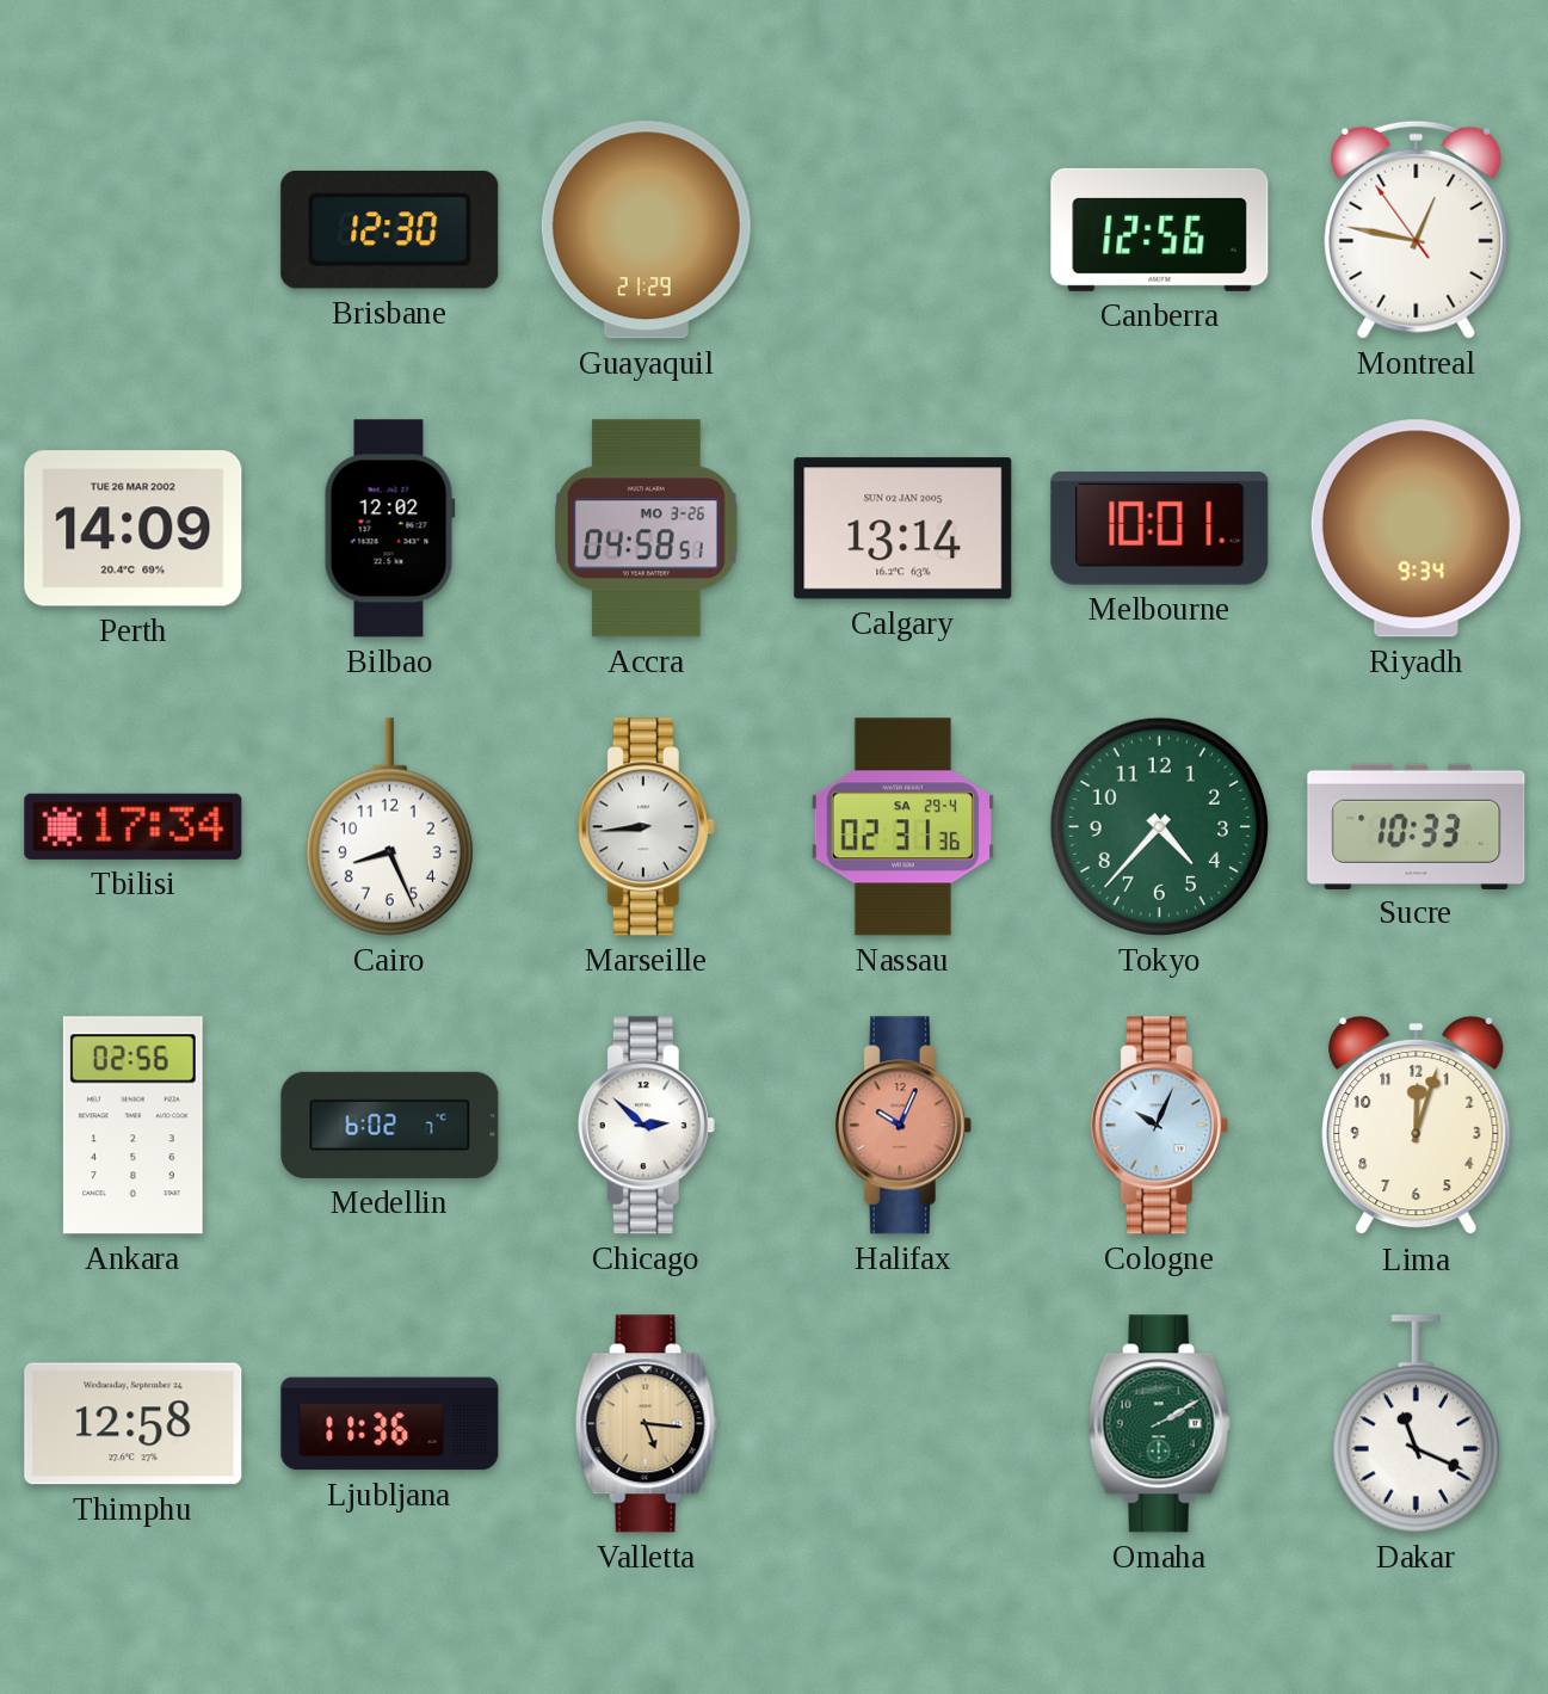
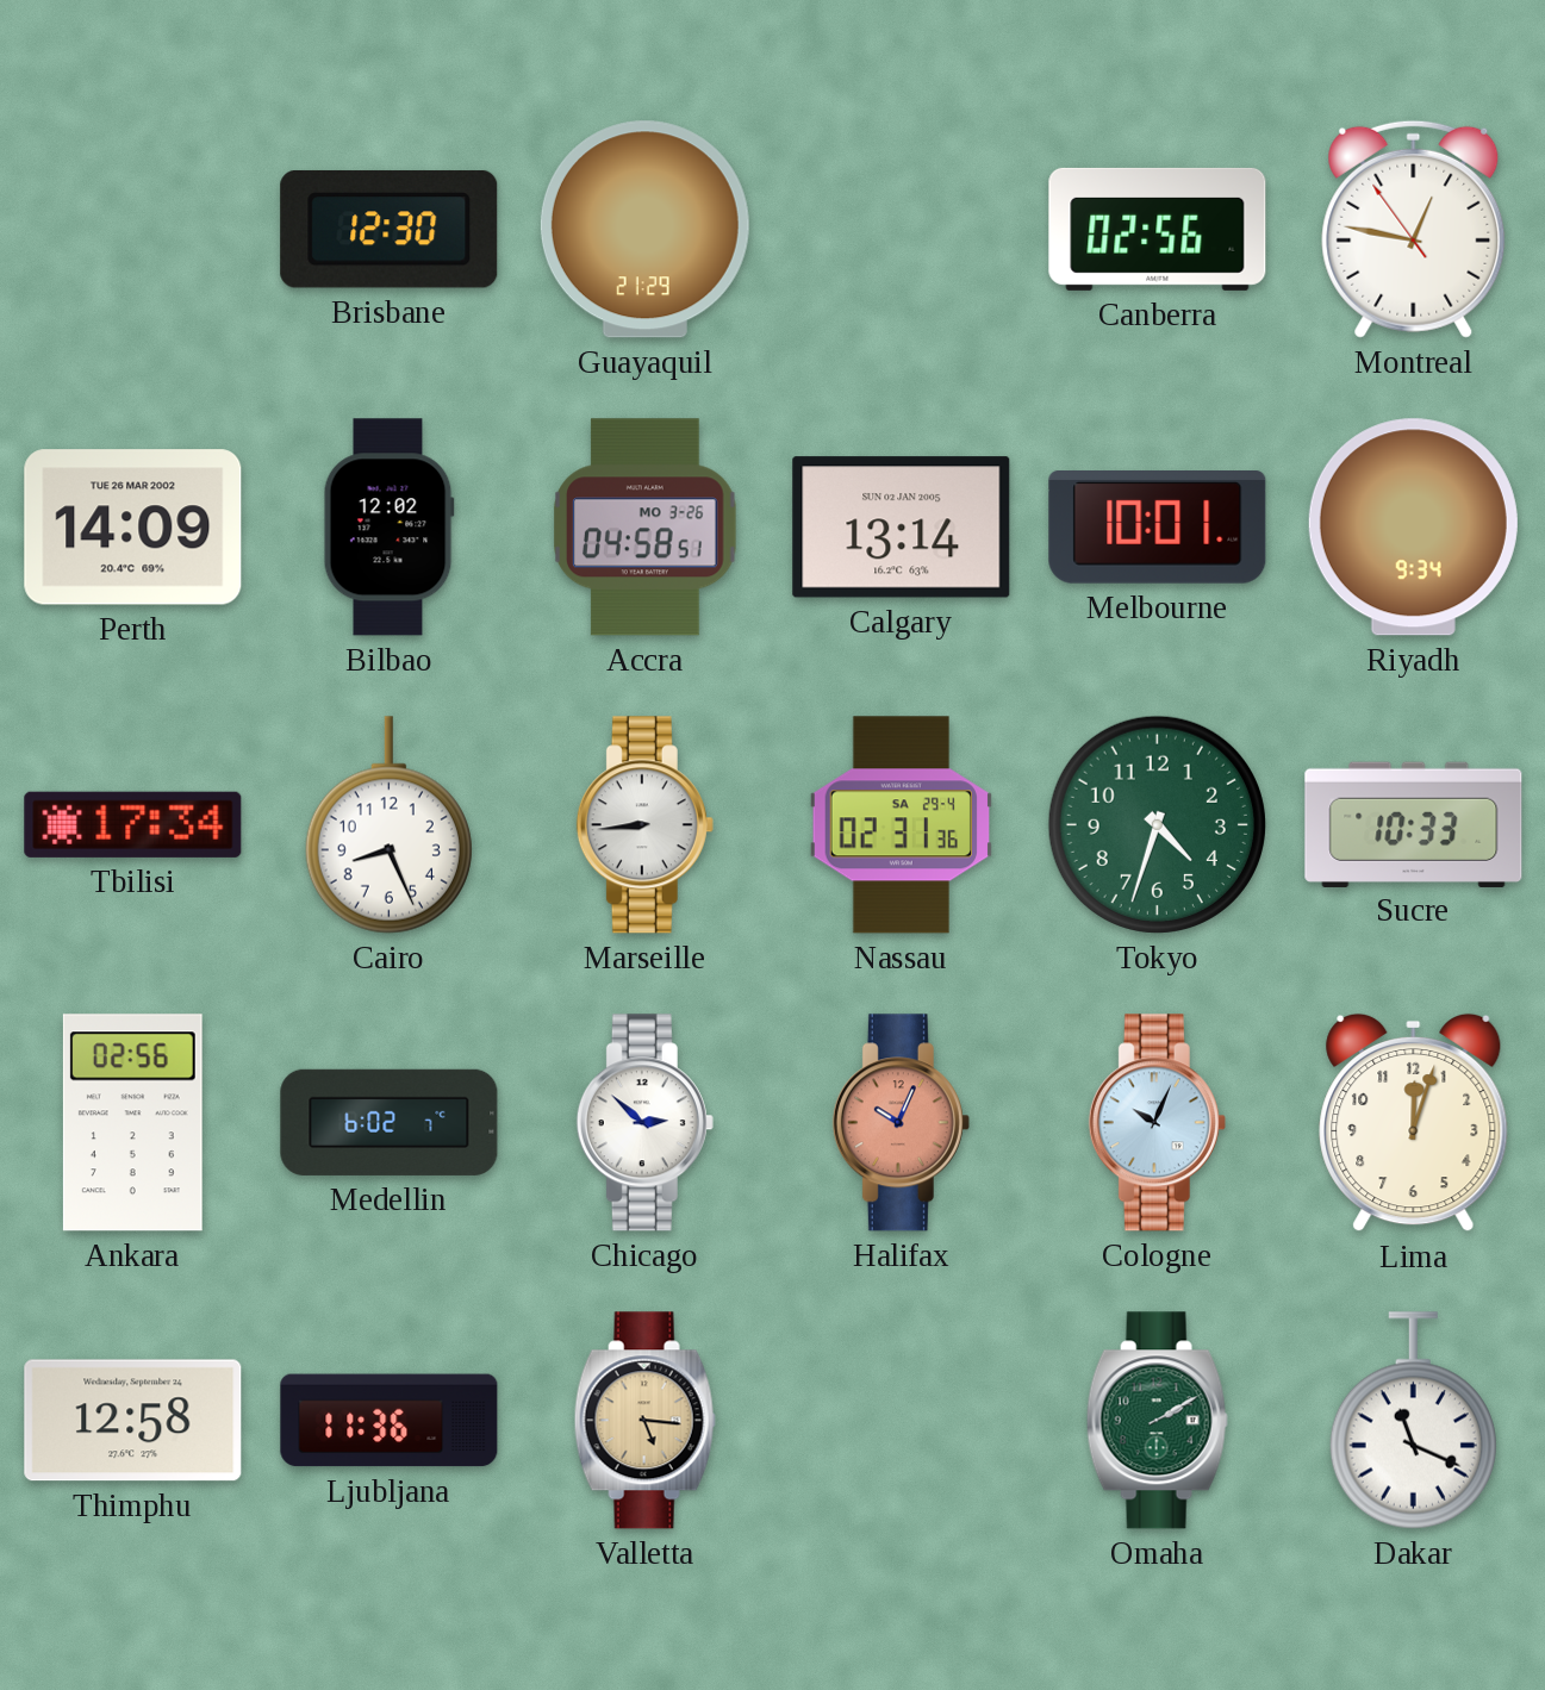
Canberra: 12:56 -> 02:56
Tokyo: 4:37 -> 4:33
